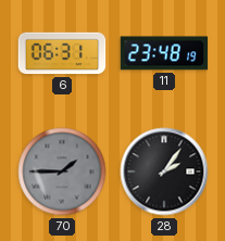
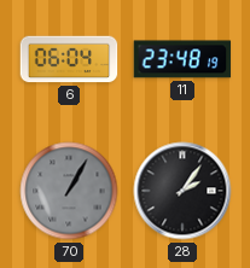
6: 06:31 -> 06:04
70: 1:45 -> 1:05
